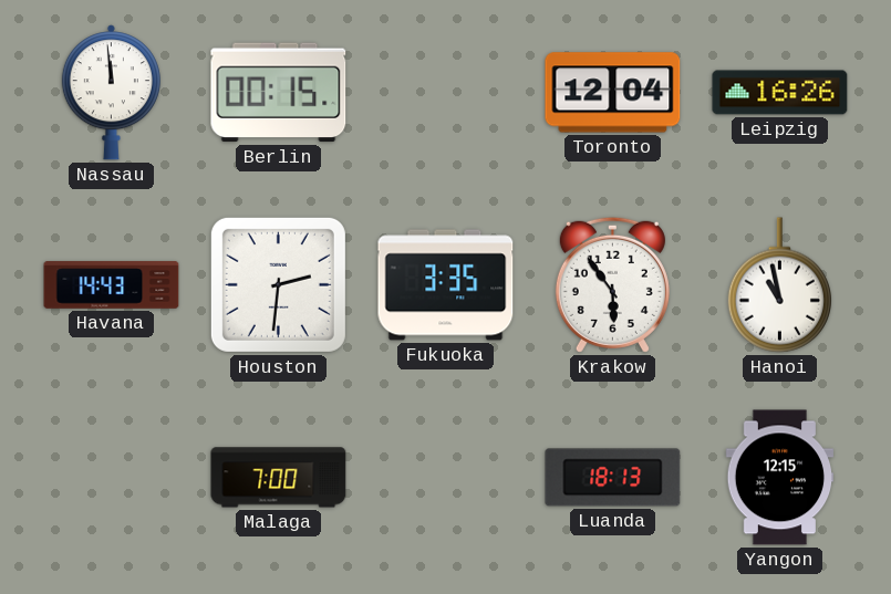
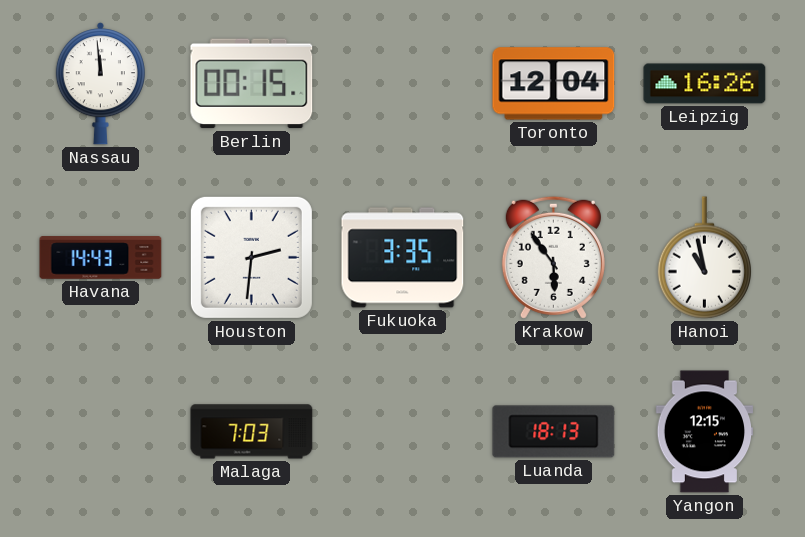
Malaga: 7:00 -> 7:03
